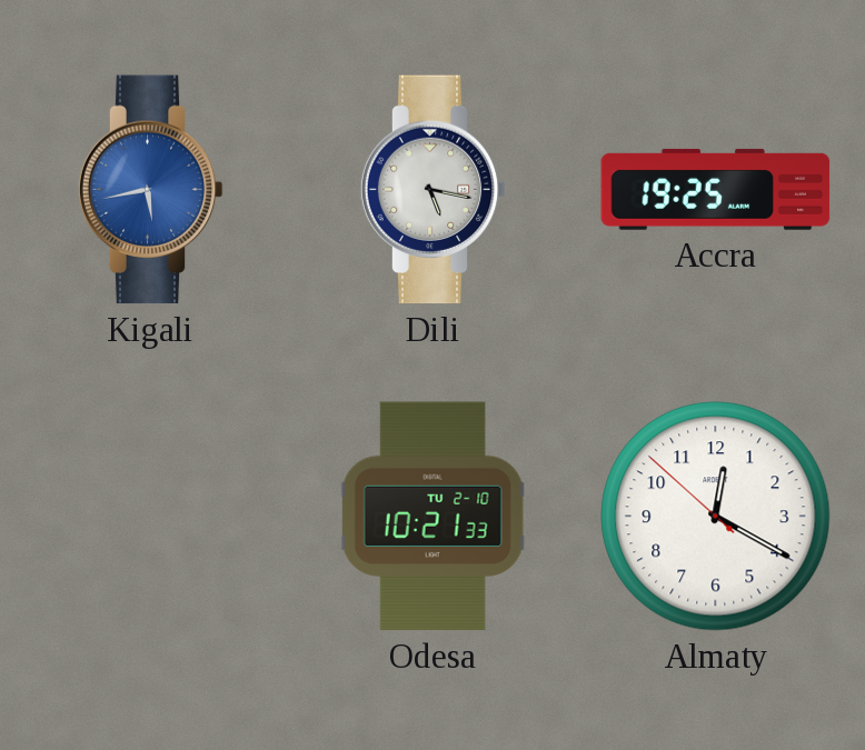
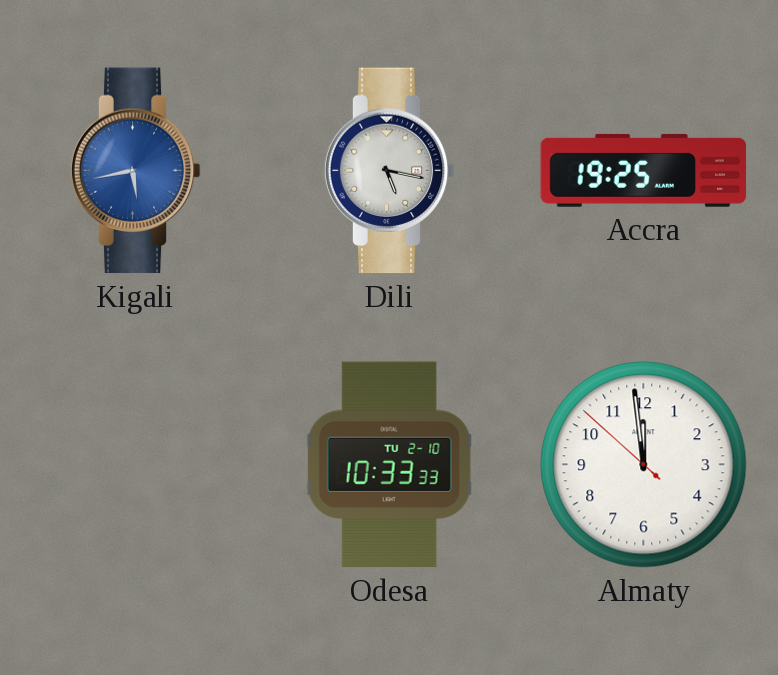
Odesa: 10:21 -> 10:33
Almaty: 12:19 -> 11:58
